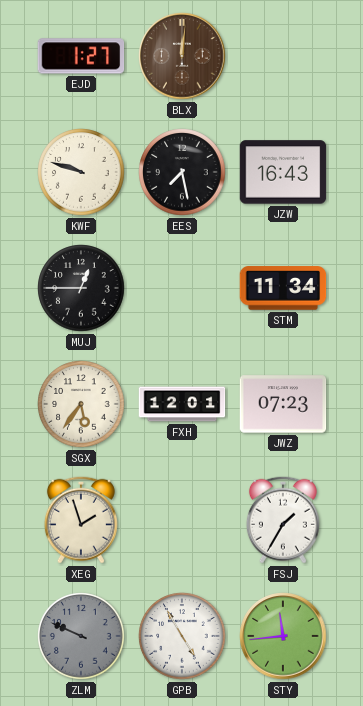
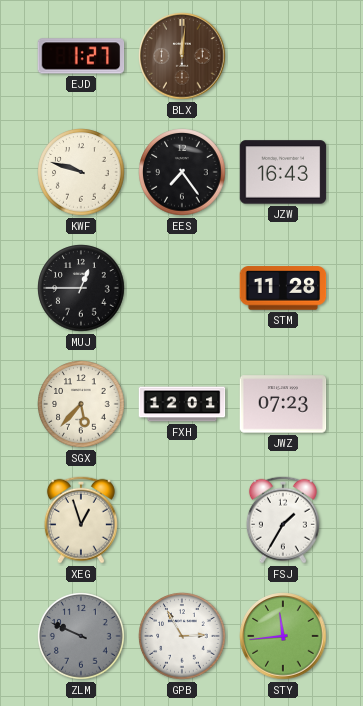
EES: 7:28 -> 7:24
STM: 11:34 -> 11:28
SGX: 5:36 -> 5:37
XEG: 1:57 -> 12:57
GPB: 4:55 -> 2:55
